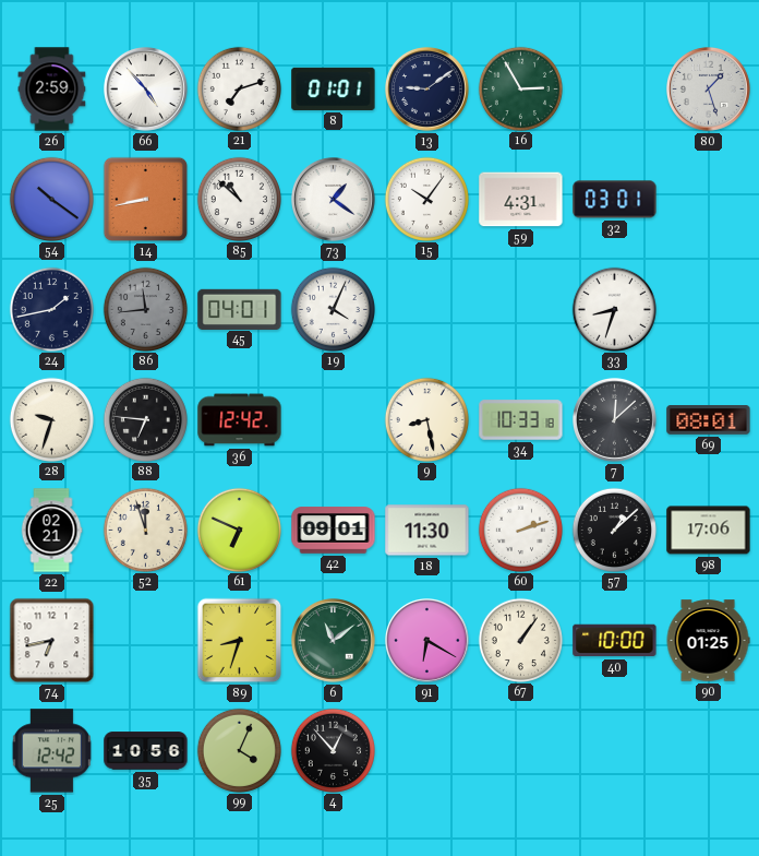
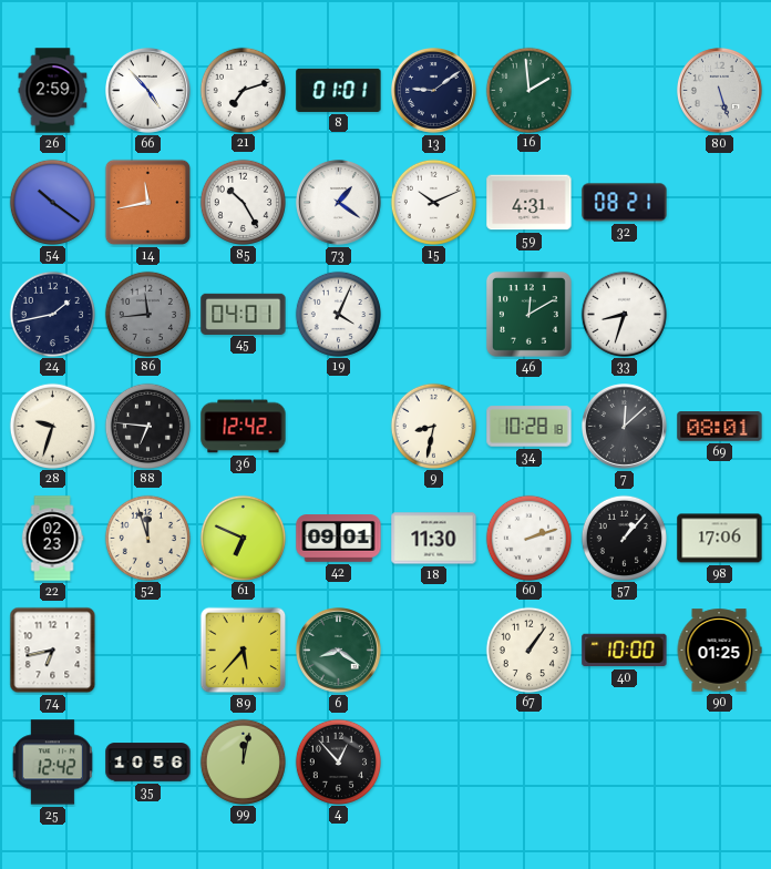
16: 2:55 -> 1:59
80: 1:27 -> 5:27
14: 8:43 -> 11:43
85: 10:52 -> 10:25
15: 10:06 -> 10:11
32: 03:01 -> 08:21
46: none -> 12:10
9: 8:28 -> 8:32
34: 10:33 -> 10:28
22: 02:21 -> 02:23
57: 1:08 -> 1:07
89: 8:33 -> 5:37
6: 11:09 -> 8:21
91: 6:20 -> none
99: 4:04 -> 12:02
